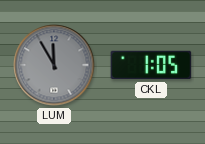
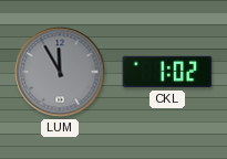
CKL: 1:05 -> 1:02
